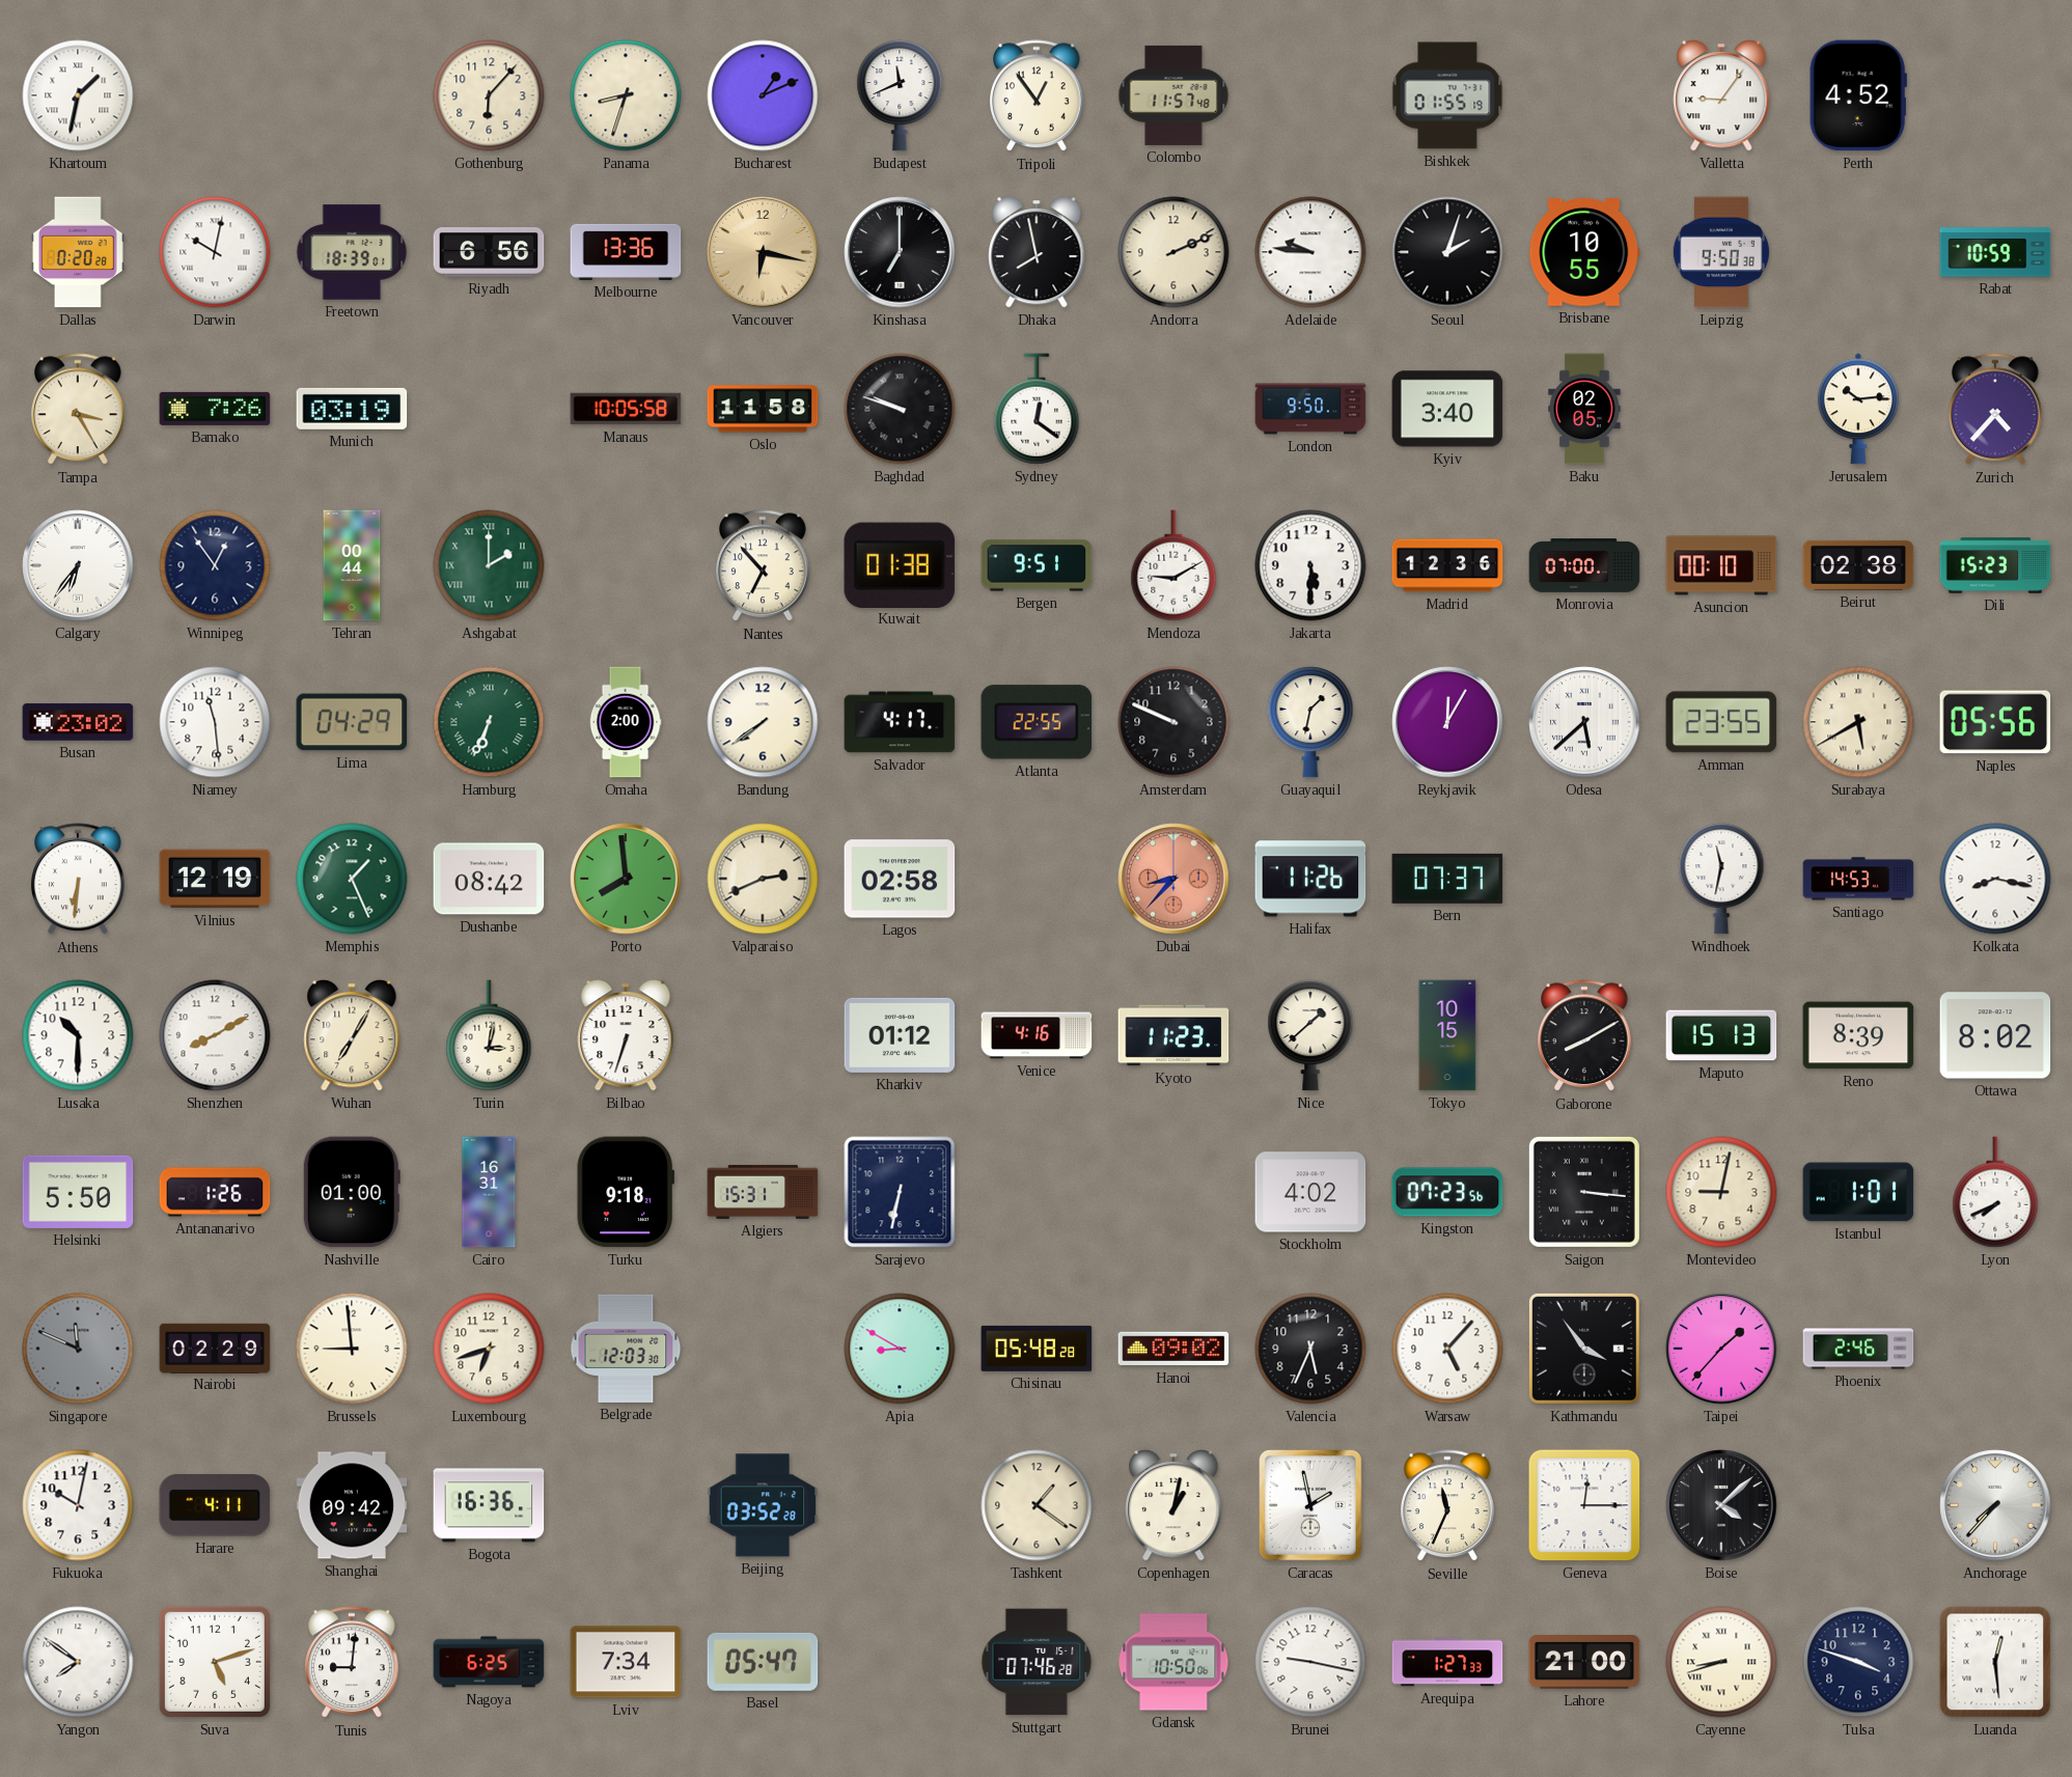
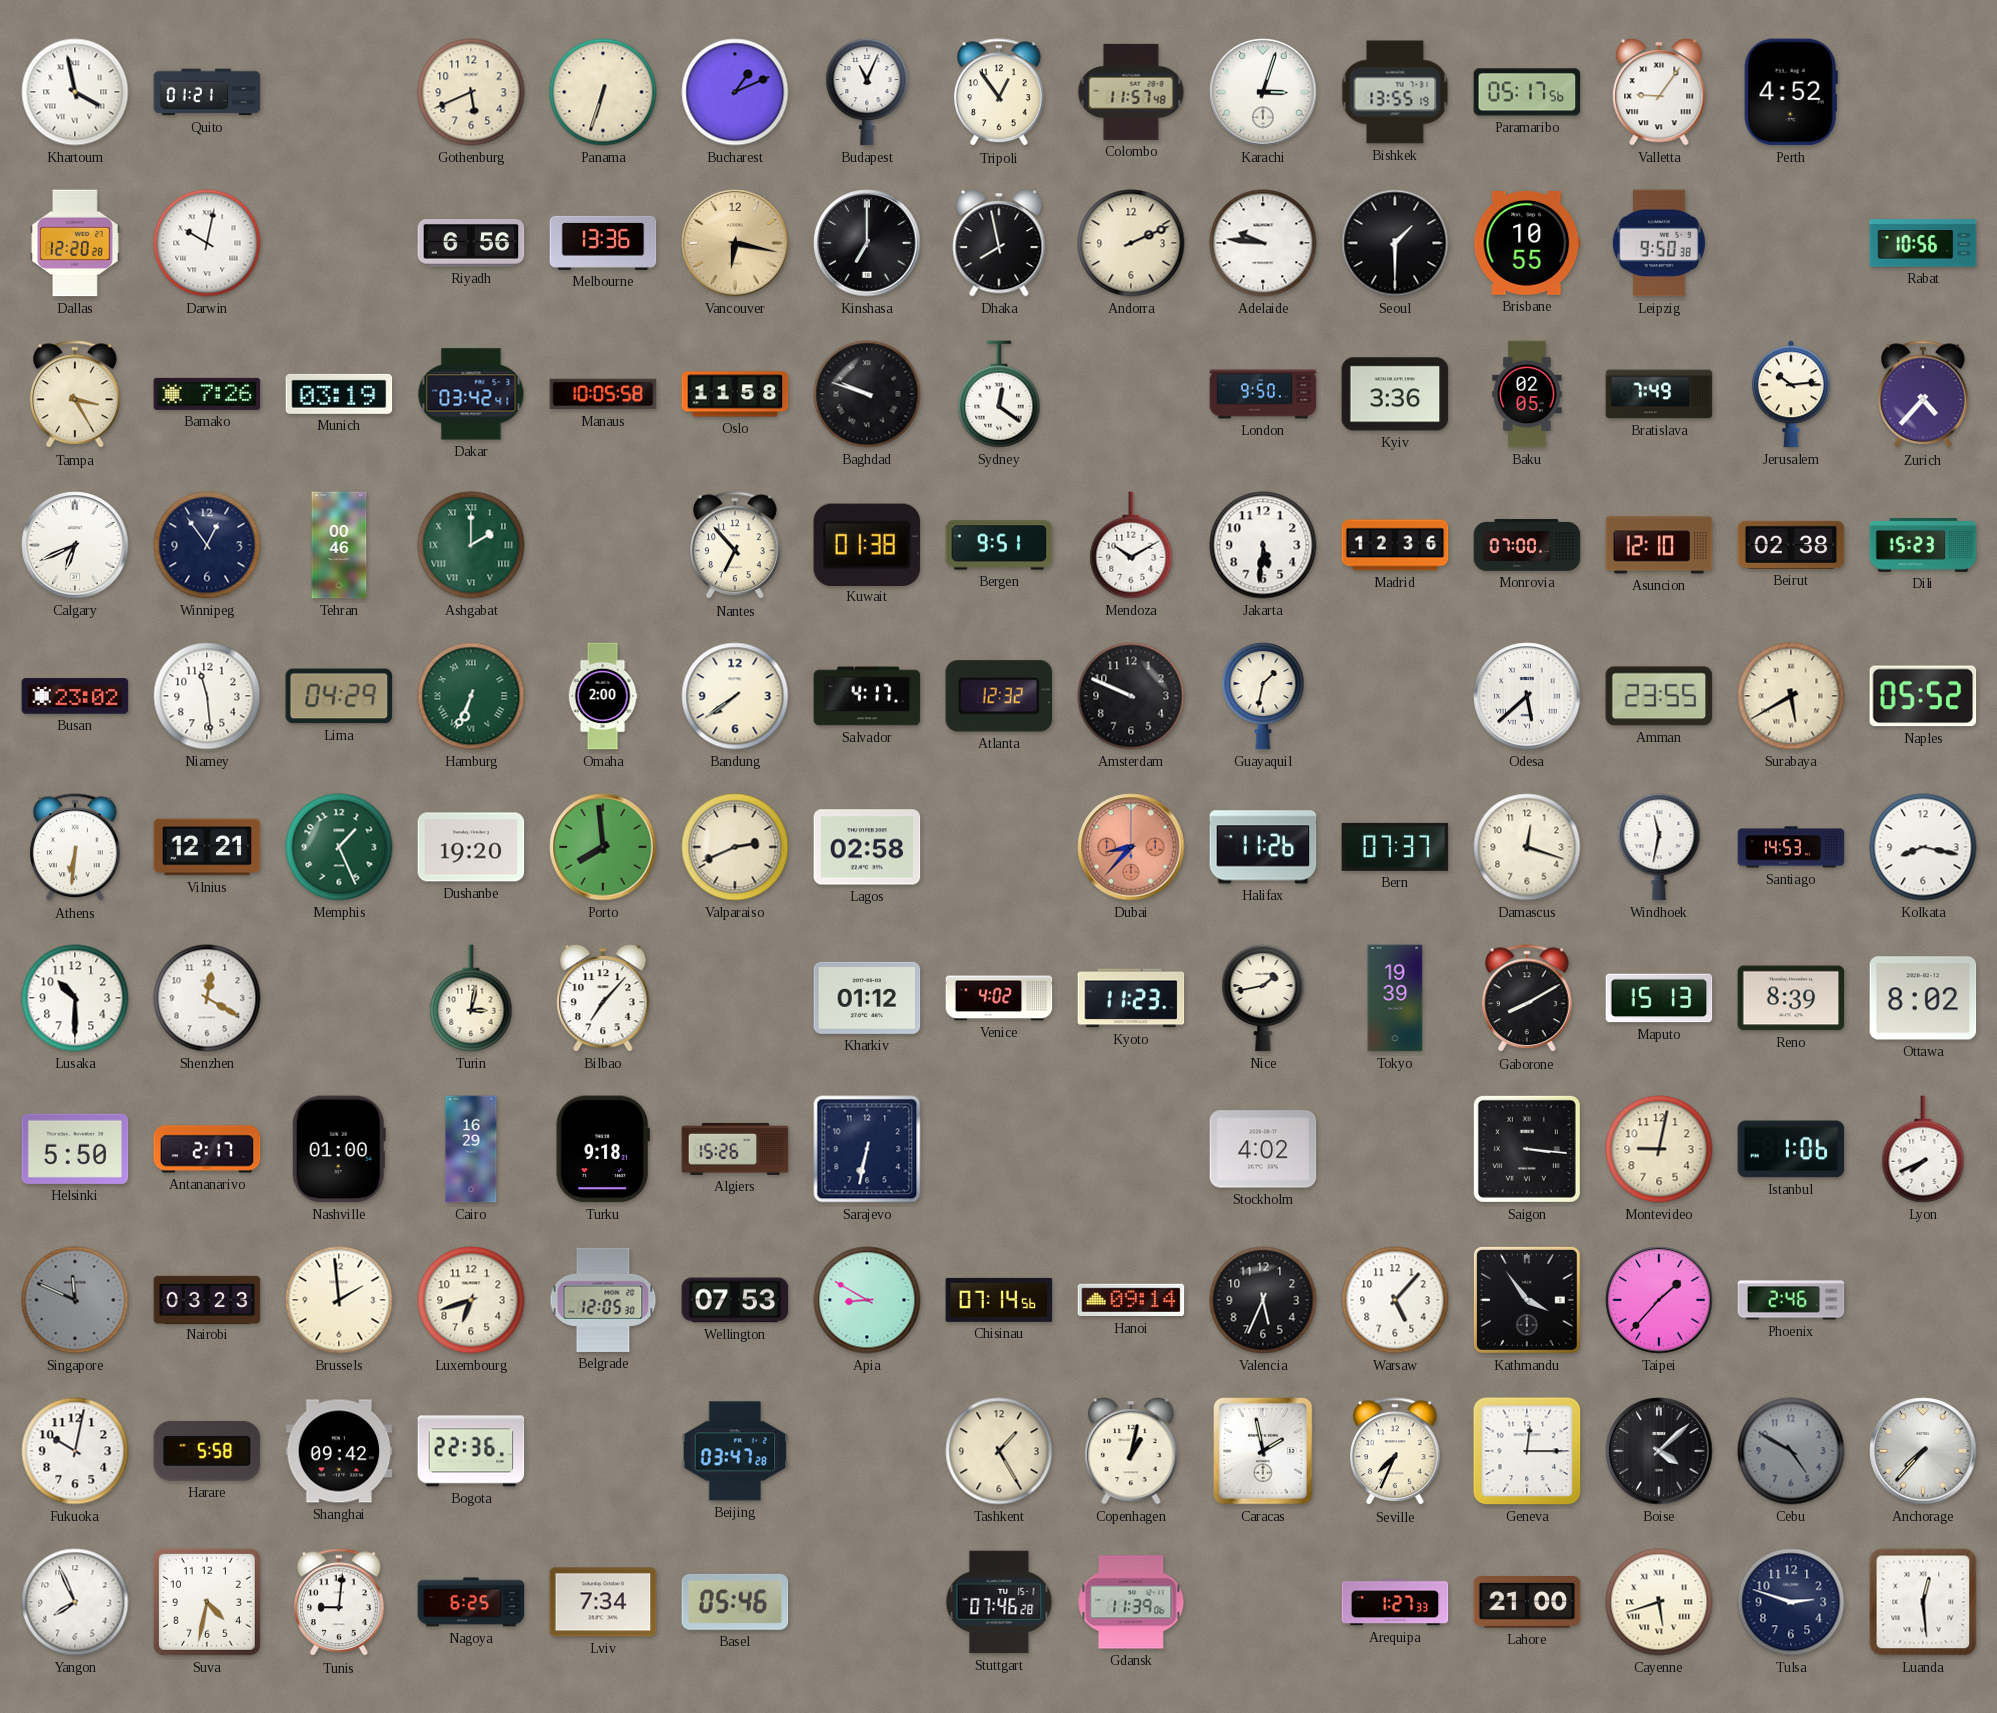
Khartoum: 1:32 -> 3:58
Quito: none -> 01:21
Gothenburg: 6:07 -> 5:41
Panama: 8:33 -> 6:33
Budapest: 11:41 -> 11:04
Karachi: none -> 3:03
Bishkek: 01:55 -> 13:55
Paramaribo: none -> 05:17
Dallas: 0:20 -> 12:20
Freetown: 18:39 -> none
Seoul: 2:03 -> 1:30
Rabat: 10:59 -> 10:56
Dakar: none -> 03:42
Kyiv: 3:40 -> 3:36
Bratislava: none -> 7:49
Calgary: 6:36 -> 6:41
Tehran: 00:44 -> 00:46
Mendoza: 9:10 -> 10:10
Jakarta: 5:30 -> 5:31
Asuncion: 00:10 -> 12:10
Atlanta: 22:55 -> 12:32
Reykjavik: 12:05 -> none
Naples: 05:56 -> 05:52
Vilnius: 12:19 -> 12:21
Dushanbe: 08:42 -> 19:20
Damascus: none -> 12:18
Shenzhen: 8:10 -> 12:20
Wuhan: 7:05 -> none
Bilbao: 6:33 -> 7:07
Venice: 4:16 -> 4:02
Nice: 1:38 -> 1:43
Tokyo: 10:15 -> 19:39
Antananarivo: 1:26 -> 2:17
Cairo: 16:31 -> 16:29
Algiers: 15:31 -> 15:26
Kingston: 07:23 -> none
Istanbul: 1:01 -> 1:06
Nairobi: 02:29 -> 03:23
Brussels: 8:59 -> 1:59
Belgrade: 12:03 -> 12:05
Wellington: none -> 07:53
Chisinau: 05:48 -> 07:14
Hanoi: 09:02 -> 09:14
Harare: 4:11 -> 5:58
Bogota: 16:36 -> 22:36
Beijing: 03:52 -> 03:47
Tashkent: 1:21 -> 1:25
Seville: 11:34 -> 7:34
Cebu: none -> 4:50
Yangon: 7:51 -> 7:56
Suva: 5:12 -> 4:32
Basel: 05:47 -> 05:46
Gdansk: 10:50 -> 11:39
Brunei: 9:17 -> none
Cayenne: 8:42 -> 5:42
Tulsa: 3:48 -> 2:48
